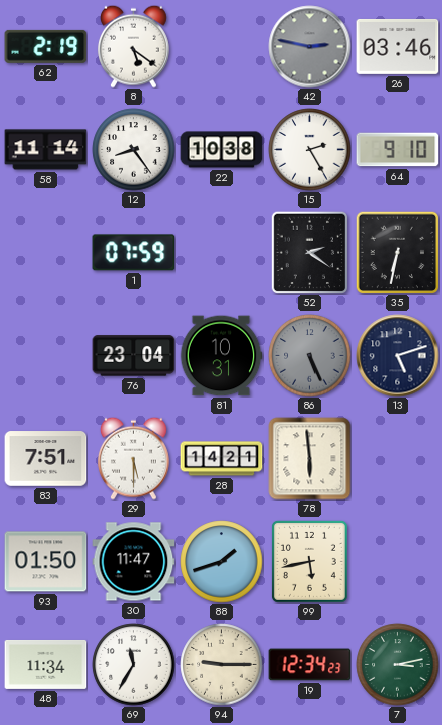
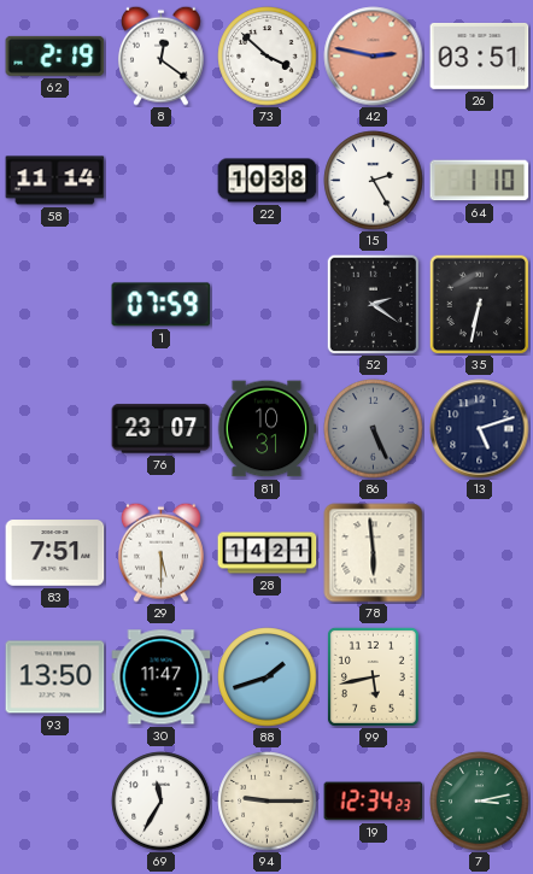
8: 5:21 -> 12:21
73: none -> 3:52
42 dial: grey -> salmon
26: 03:46 -> 03:51
12: 8:24 -> none
64: 9:10 -> 1:10
76: 23:04 -> 23:07
93: 01:50 -> 13:50
48: 11:34 -> none
